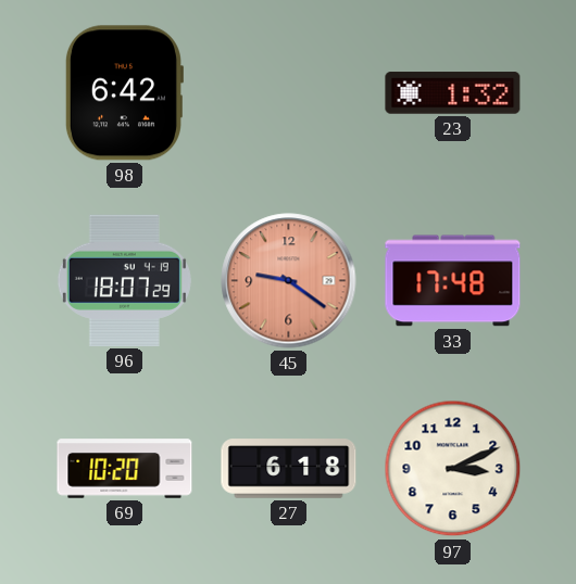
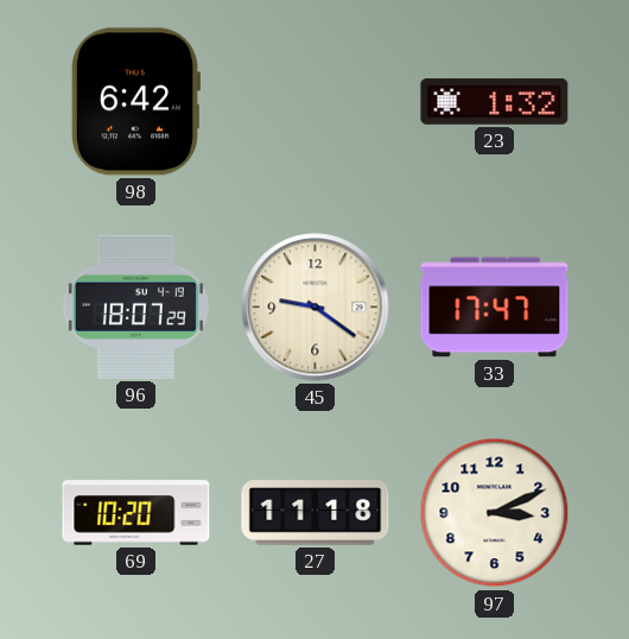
45 dial: salmon -> cream
33: 17:48 -> 17:47
27: 6:18 -> 11:18
